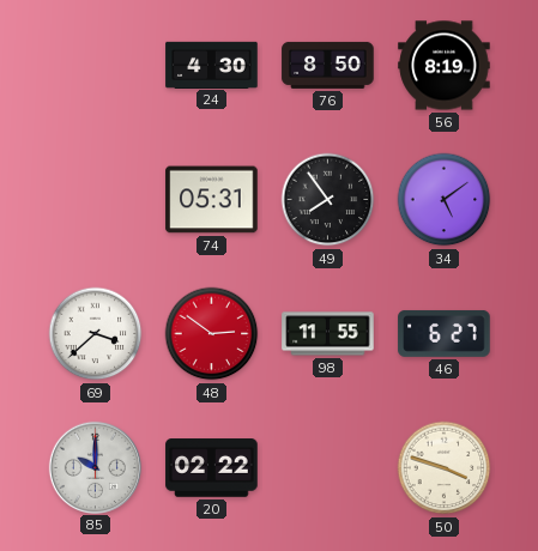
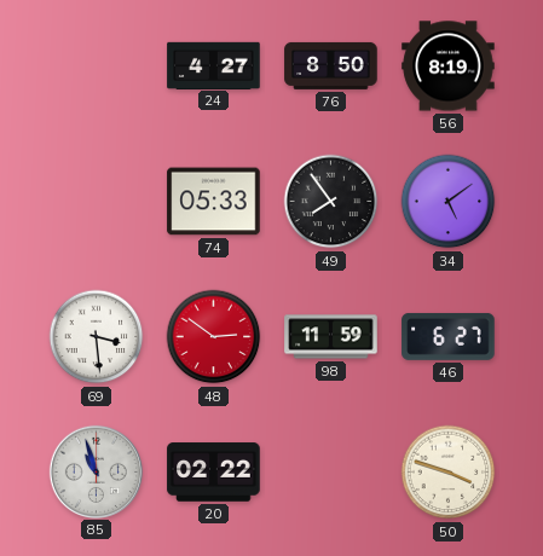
24: 4:30 -> 4:27
74: 05:31 -> 05:33
69: 3:38 -> 3:29
98: 11:55 -> 11:59
85: 10:00 -> 10:57
